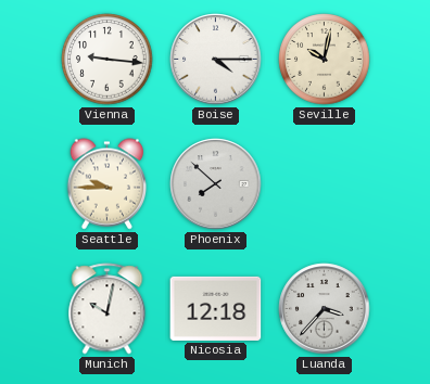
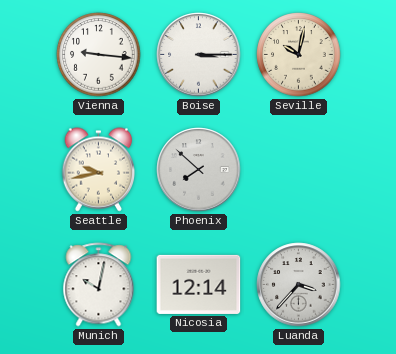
Boise: 4:15 -> 3:15
Seattle: 9:45 -> 9:43
Nicosia: 12:18 -> 12:14
